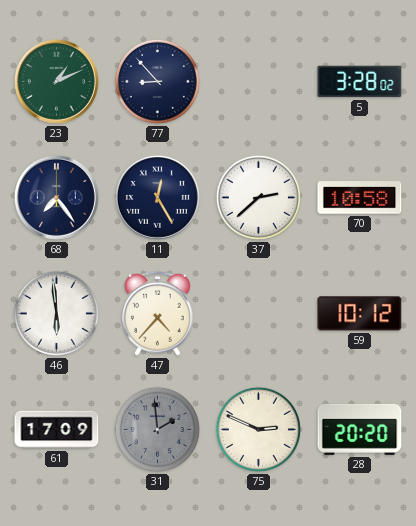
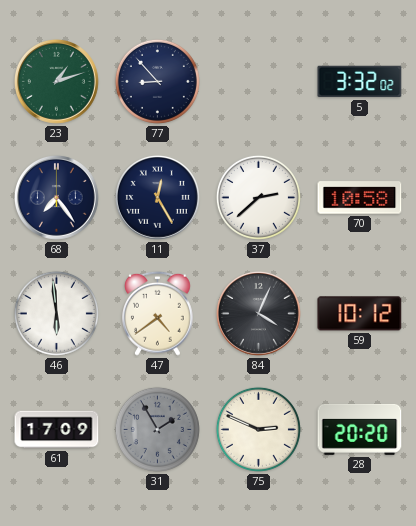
23: 1:11 -> 1:12
5: 3:28 -> 3:32
47: 4:37 -> 4:39
84: none -> 4:04
31: 1:59 -> 1:55
